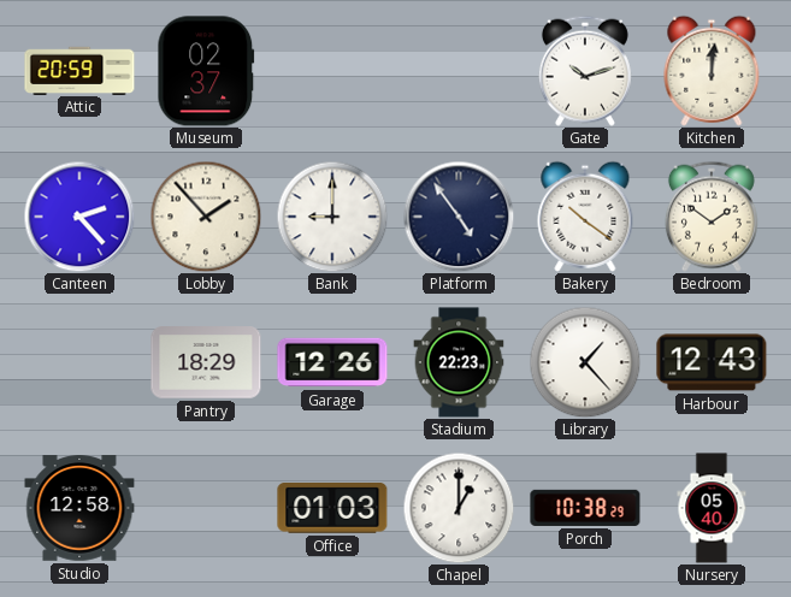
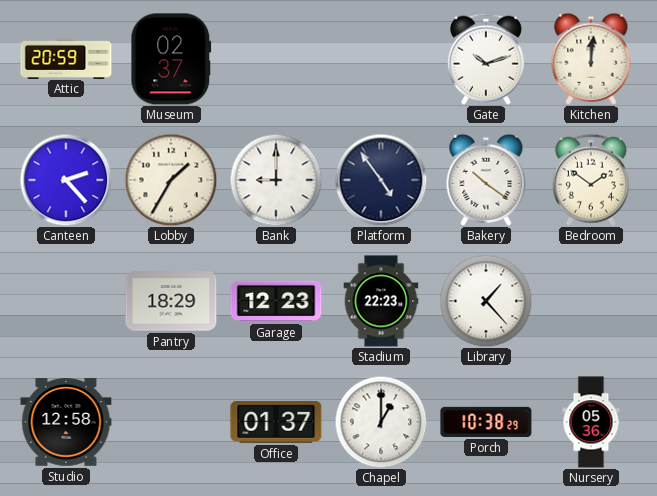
Lobby: 1:53 -> 1:35
Garage: 12:26 -> 12:23
Harbour: 12:43 -> none
Office: 01:03 -> 01:37
Nursery: 05:40 -> 05:36
